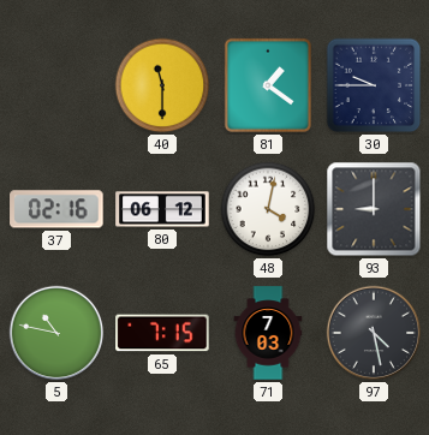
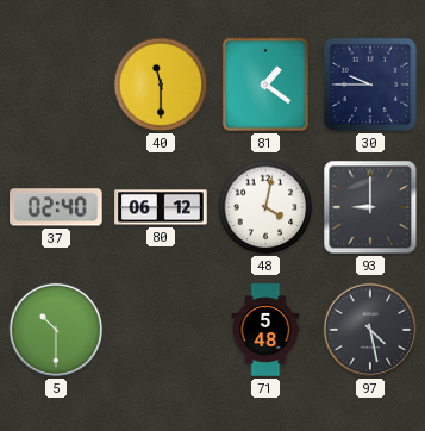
37: 02:16 -> 02:40
5: 10:47 -> 10:30
65: 7:15 -> none
71: 7:03 -> 5:48
